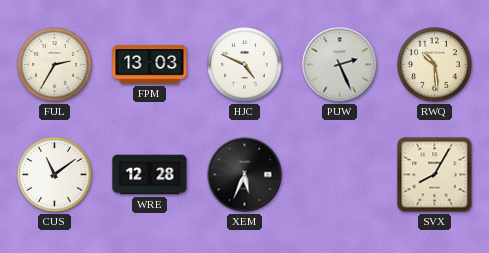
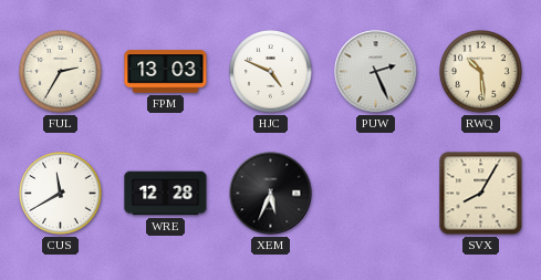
CUS: 11:09 -> 11:40
